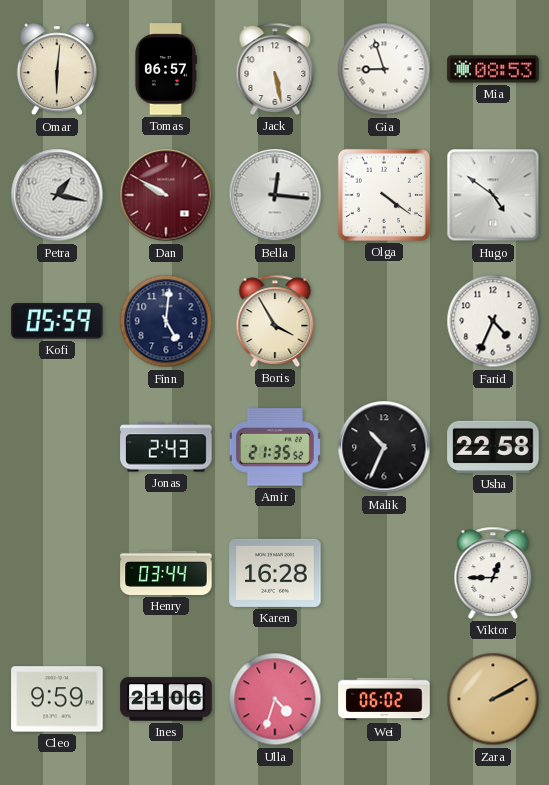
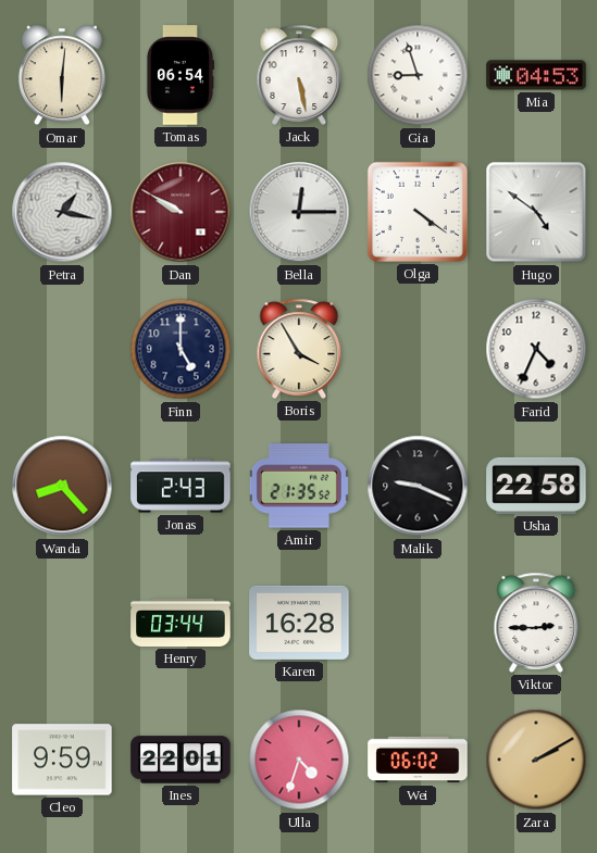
Tomas: 06:57 -> 06:54
Mia: 08:53 -> 04:53
Bella: 12:16 -> 12:15
Kofi: 05:59 -> none
Finn: 5:01 -> 5:00
Wanda: none -> 8:23
Malik: 10:34 -> 9:19
Viktor: 12:45 -> 2:45
Ines: 21:06 -> 22:01
